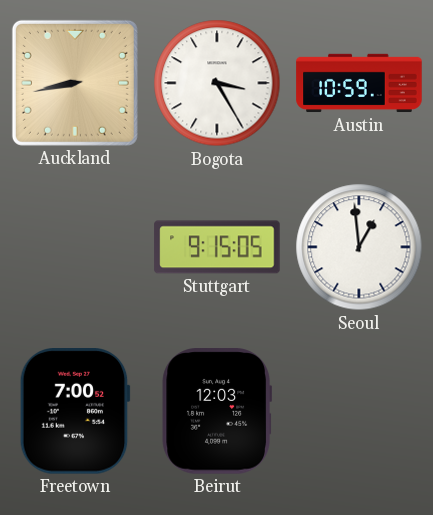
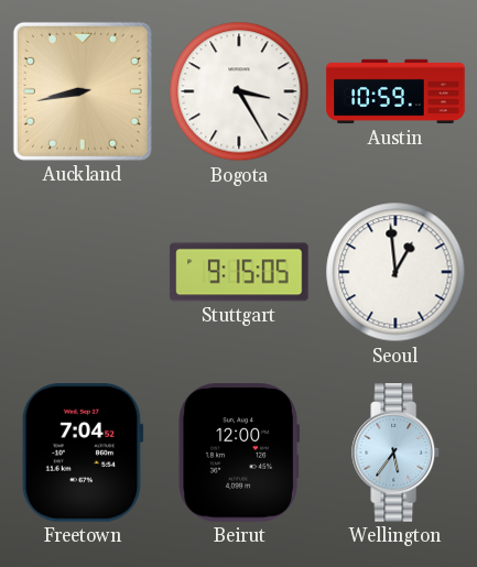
Freetown: 7:00 -> 7:04
Beirut: 12:03 -> 12:00
Wellington: none -> 5:36
